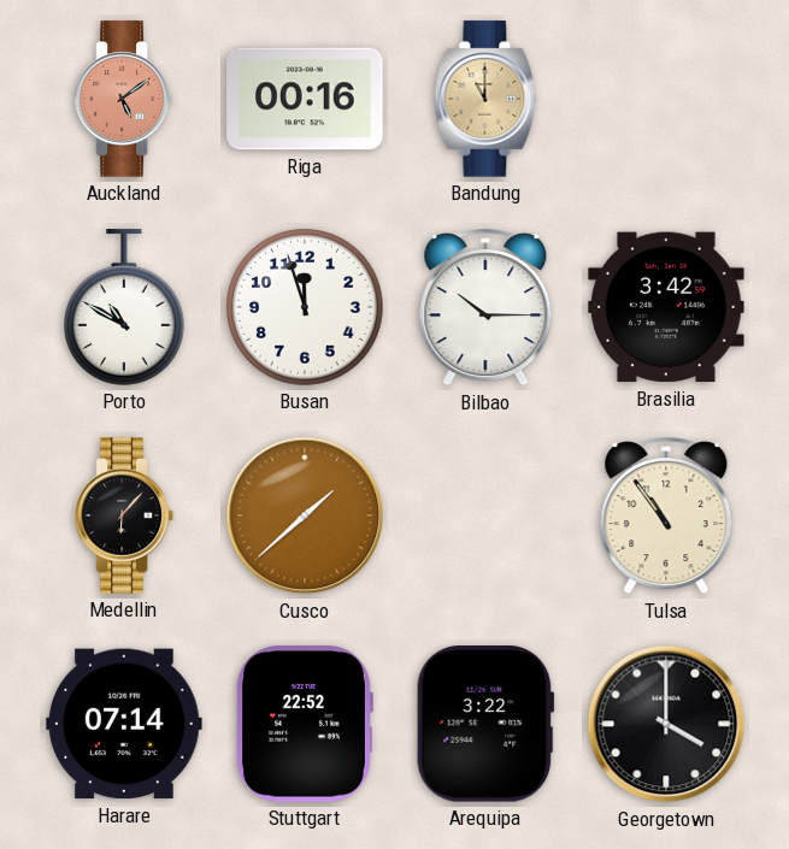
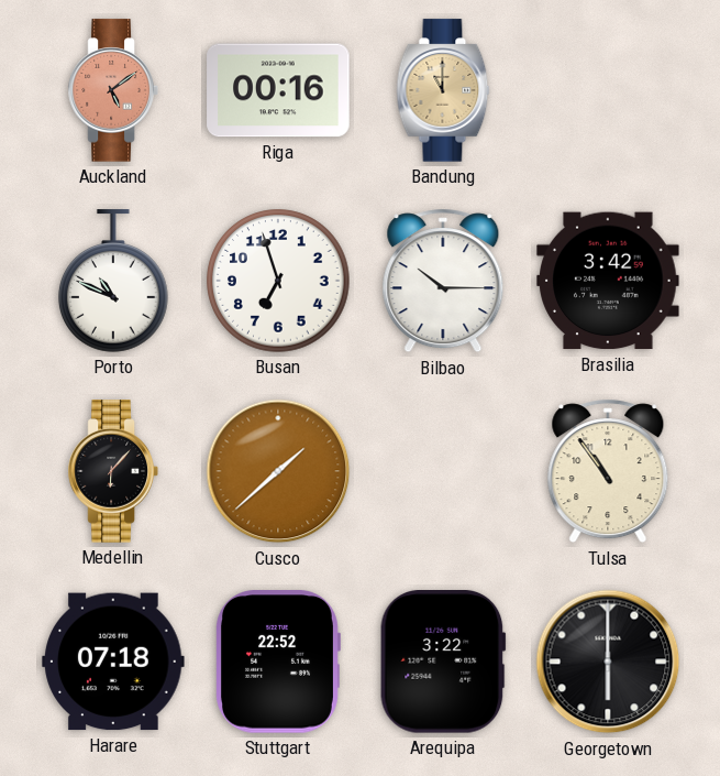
Porto: 10:50 -> 10:49
Busan: 11:57 -> 6:57
Harare: 07:14 -> 07:18
Georgetown: 4:00 -> 6:00
